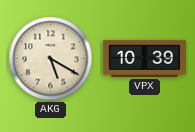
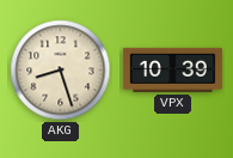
AKG: 5:20 -> 8:27
